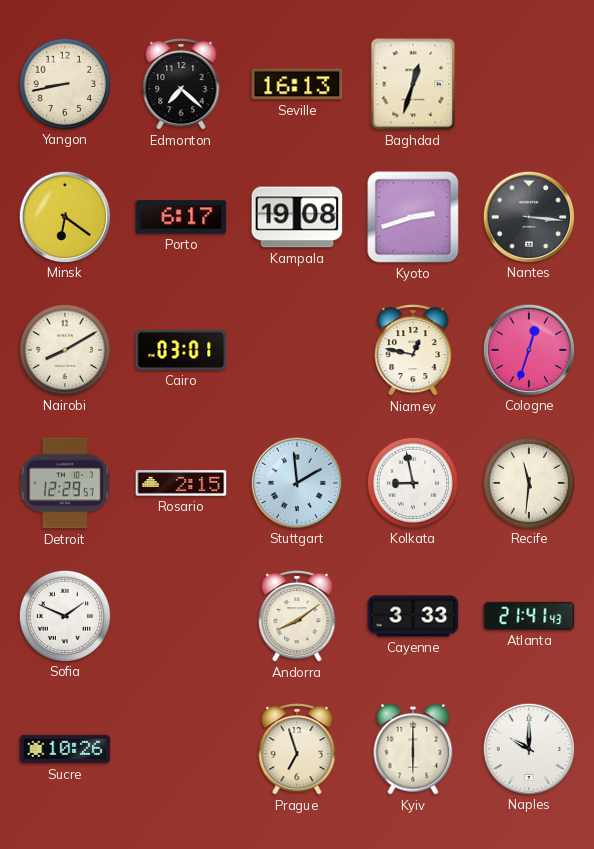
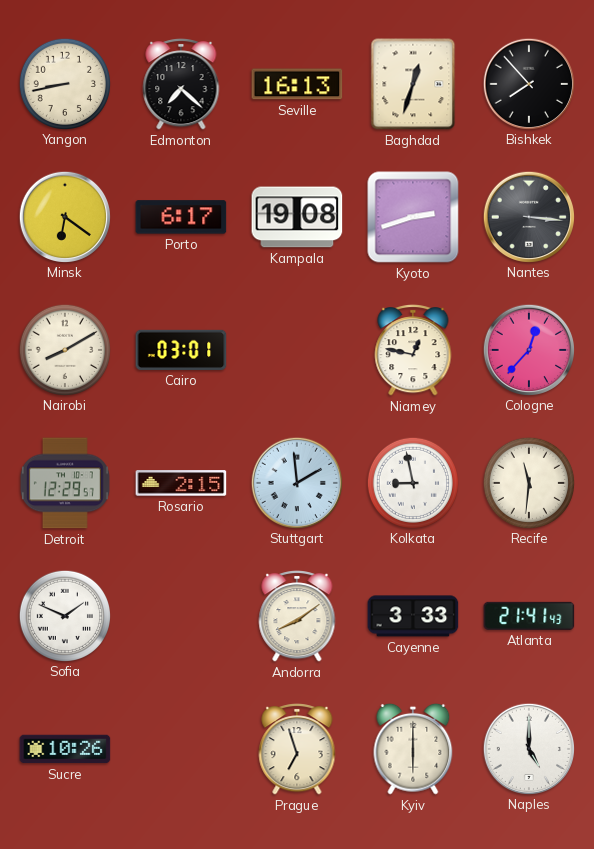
Bishkek: none -> 7:53
Cologne: 12:33 -> 12:37
Naples: 10:00 -> 5:00
